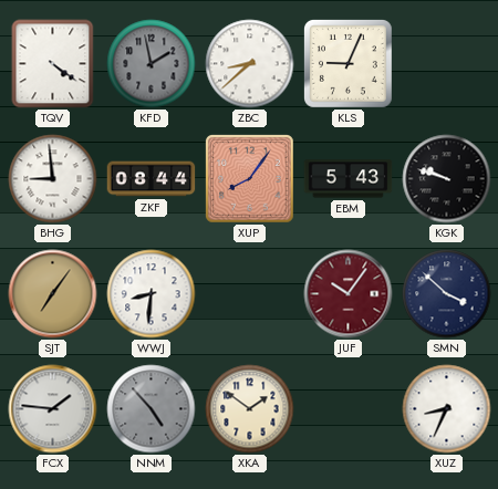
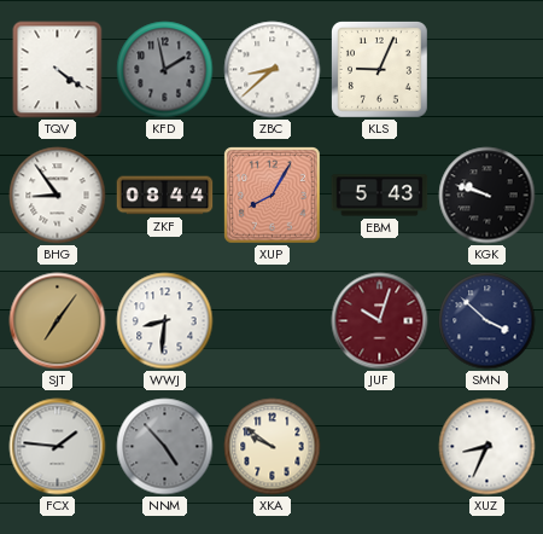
BHG: 8:59 -> 8:54
XUP: 8:06 -> 8:05
JUF: 10:06 -> 10:03
XKA: 1:51 -> 9:51
